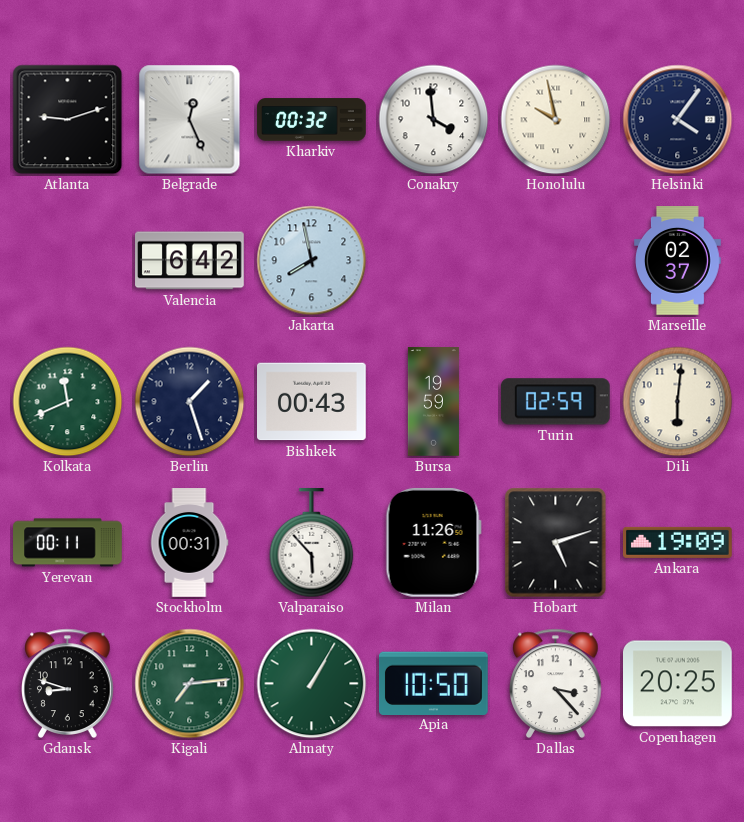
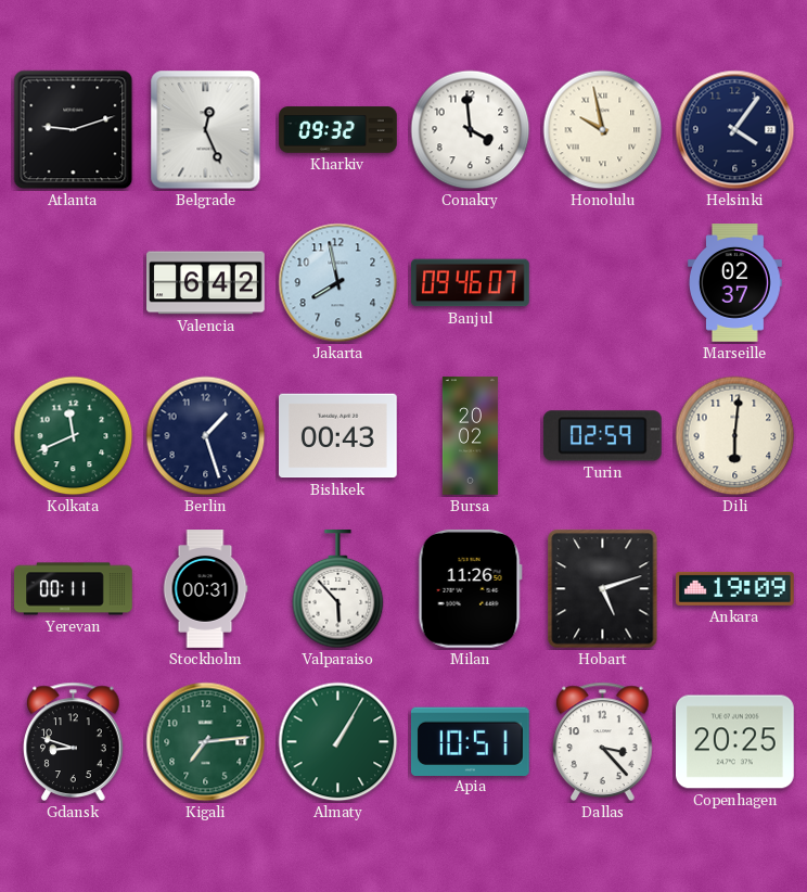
Kharkiv: 00:32 -> 09:32
Banjul: none -> 09:46
Bursa: 19:59 -> 20:02
Apia: 10:50 -> 10:51
